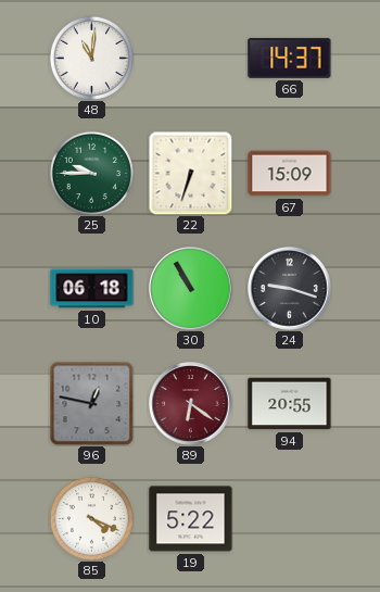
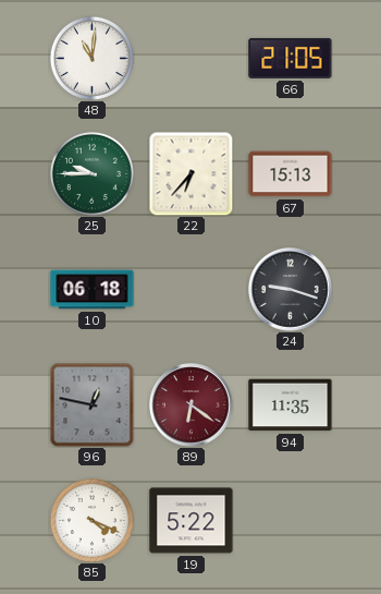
66: 14:37 -> 21:05
22: 6:33 -> 6:37
67: 15:09 -> 15:13
30: 10:55 -> none
94: 20:55 -> 11:35
